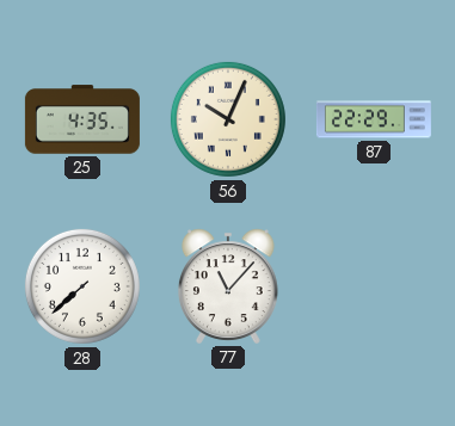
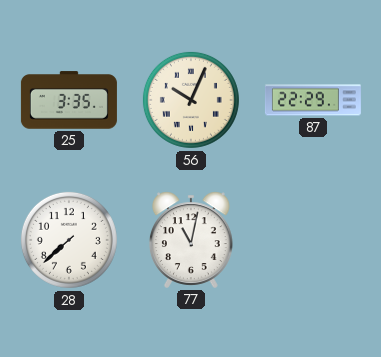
25: 4:35 -> 3:35
77: 11:07 -> 11:02
